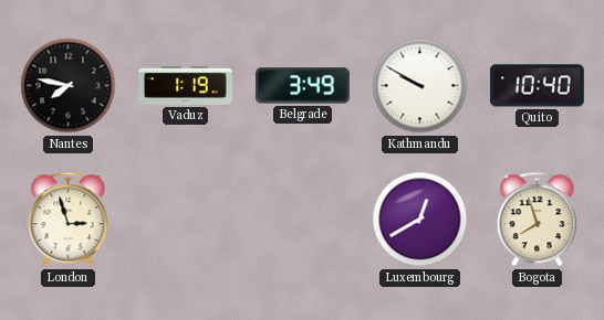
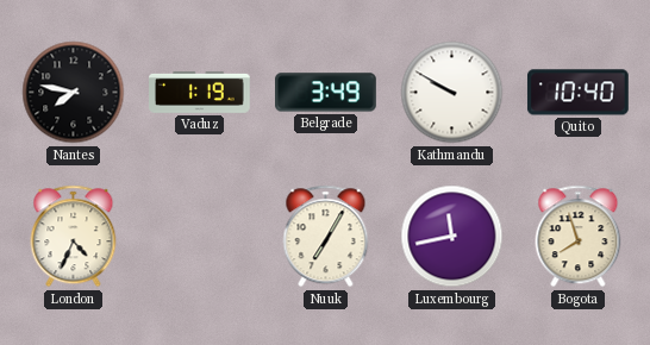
London: 2:57 -> 4:34
Nuuk: none -> 7:05
Luxembourg: 12:40 -> 11:43
